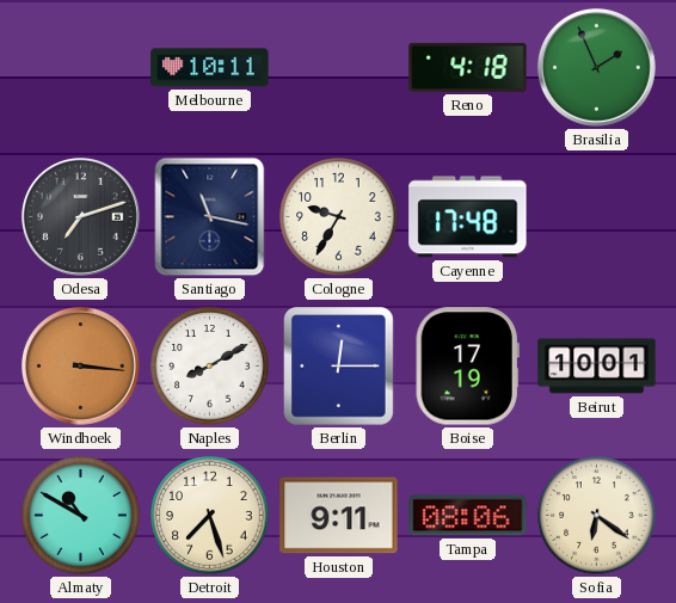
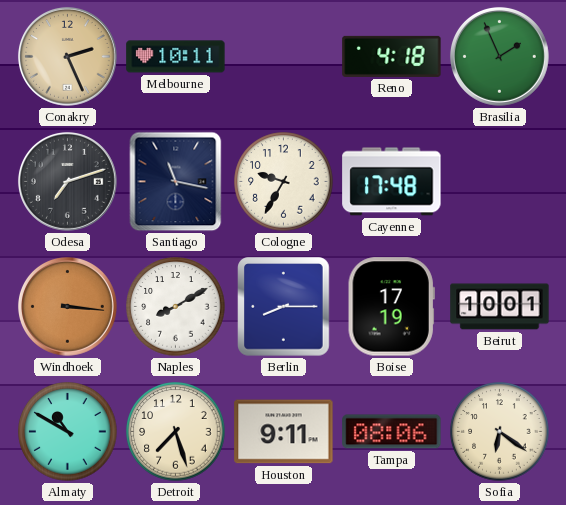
Conakry: none -> 2:26
Berlin: 12:15 -> 8:15
